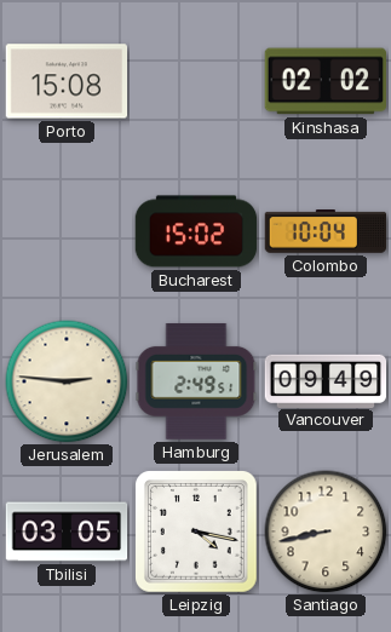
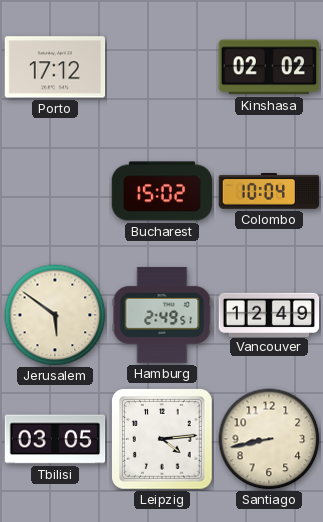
Porto: 15:08 -> 17:12
Jerusalem: 2:46 -> 5:51
Vancouver: 09:49 -> 12:49
Leipzig: 4:17 -> 4:14
